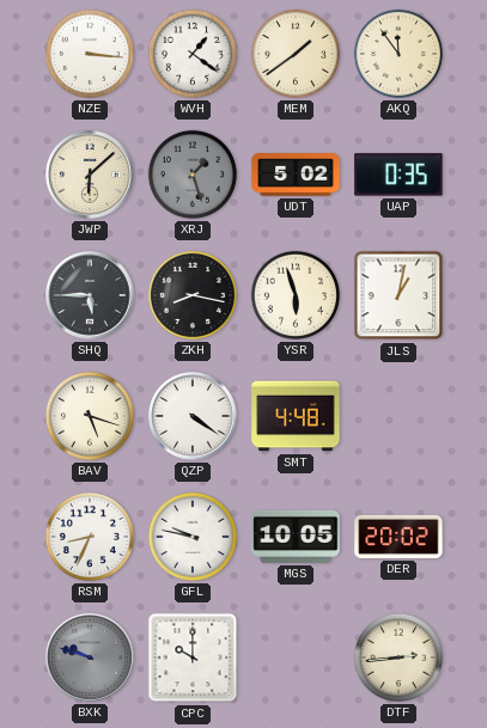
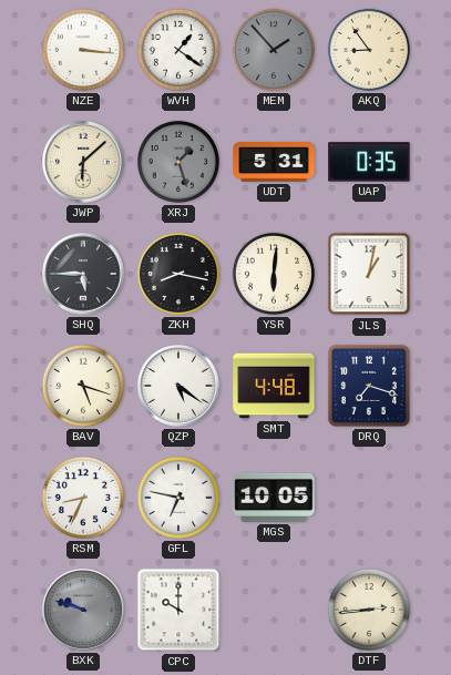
MEM: 1:39 -> 1:53
MEM dial: cream -> grey
AKQ: 11:54 -> 8:54
UDT: 5:02 -> 5:31
YSR: 5:57 -> 6:01
QZP: 4:21 -> 5:21
DRQ: none -> 7:18
GFL: 9:47 -> 6:47
DER: 20:02 -> none
